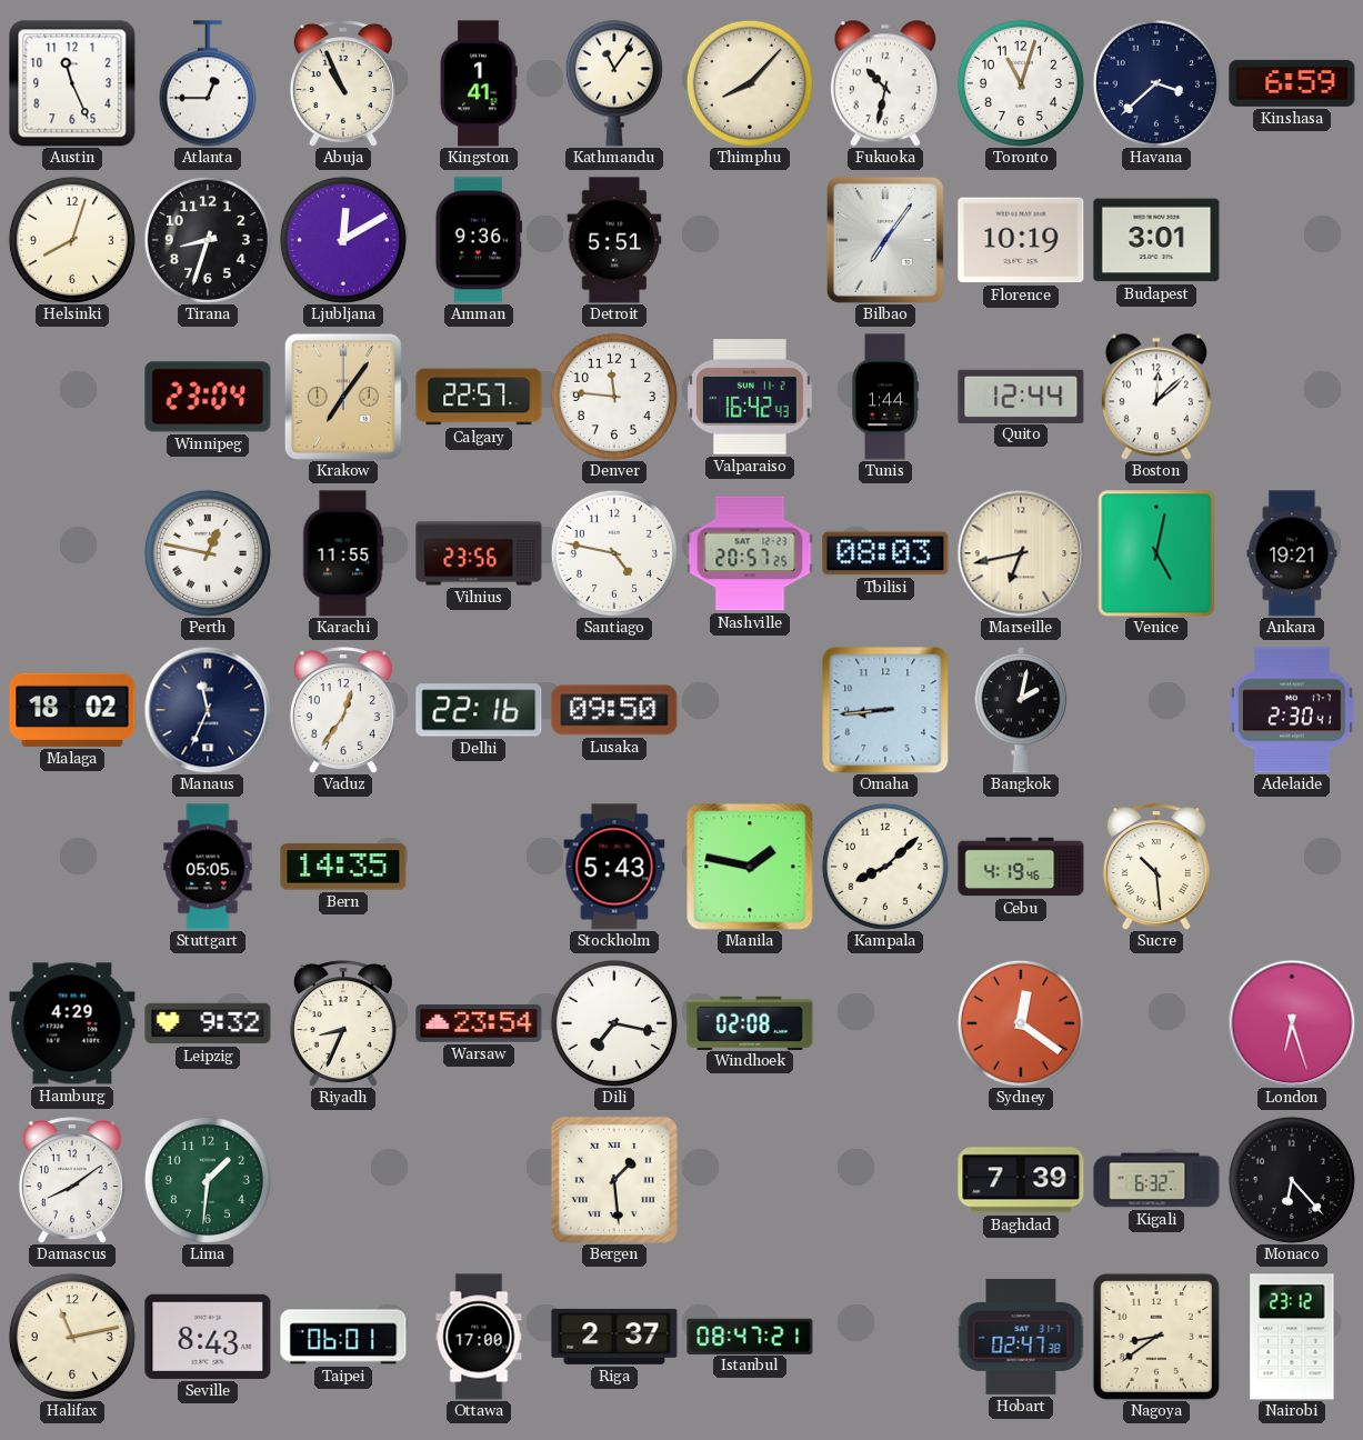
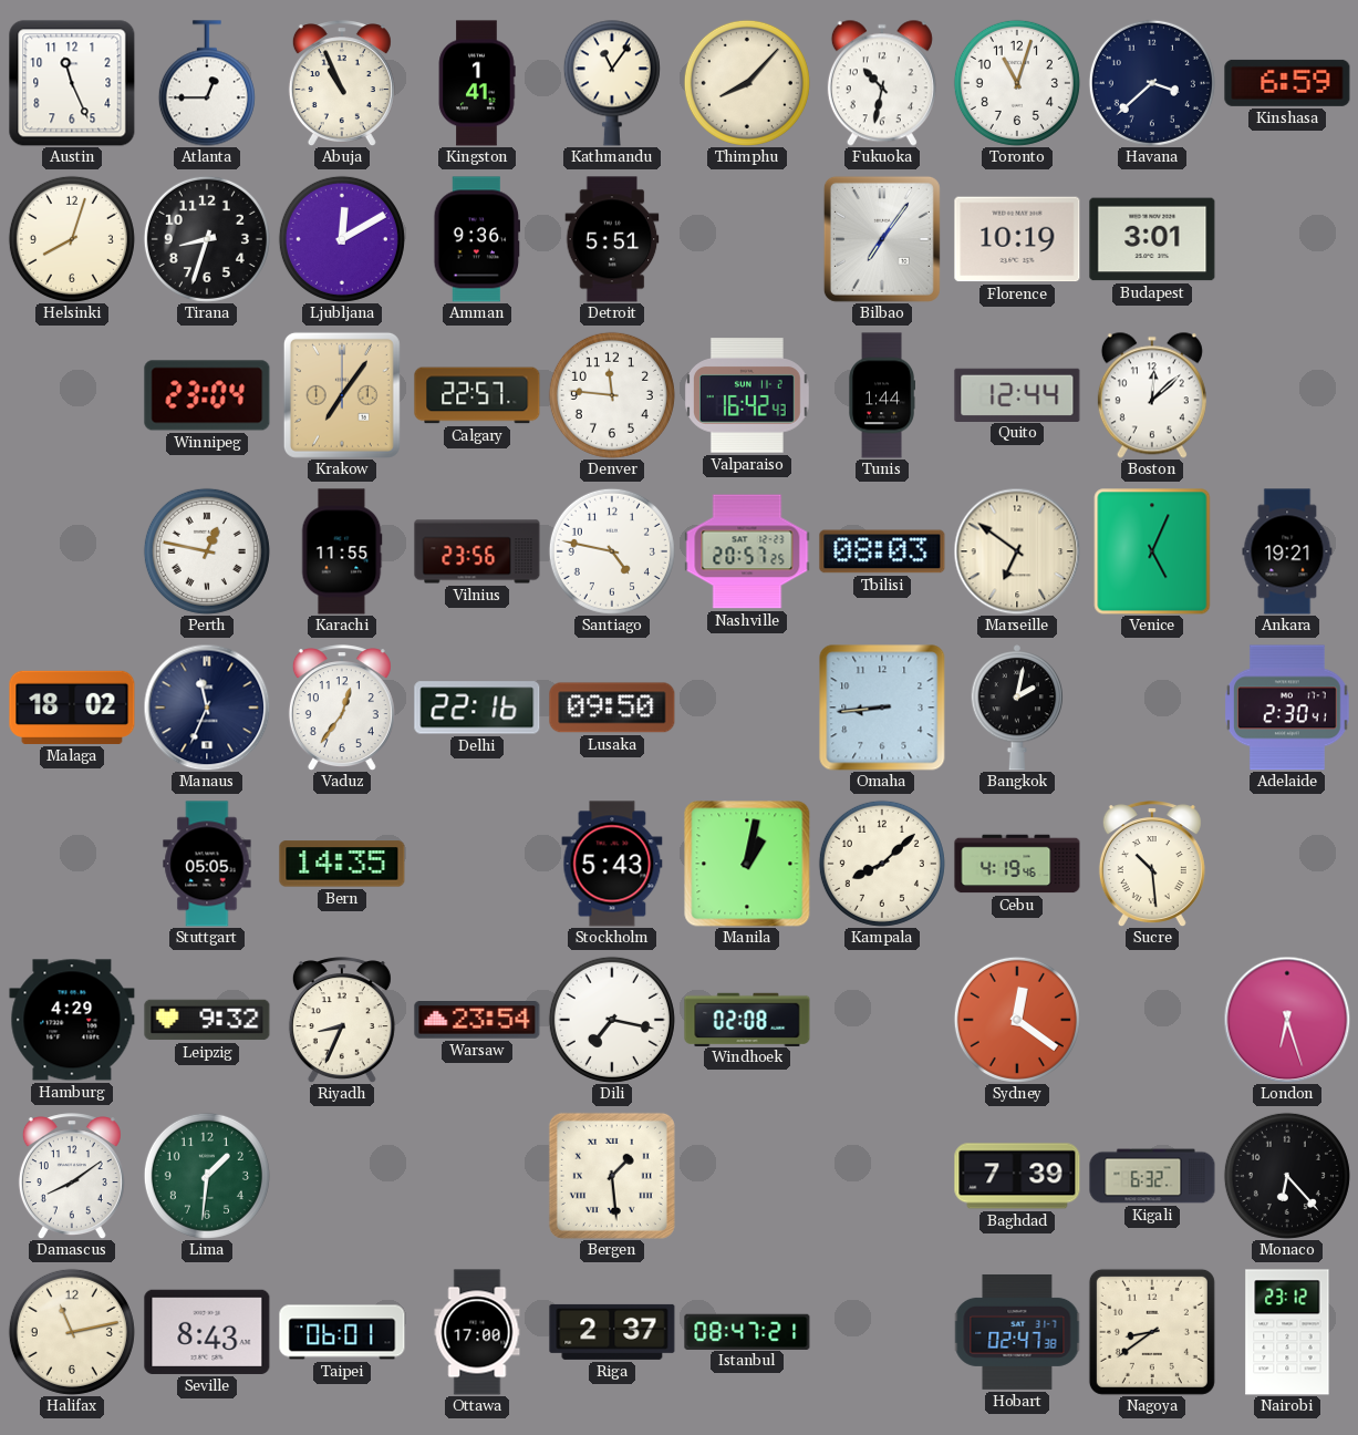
Marseille: 6:43 -> 6:51
Venice: 5:02 -> 5:04
Manila: 1:47 -> 1:02
